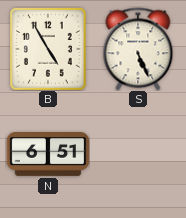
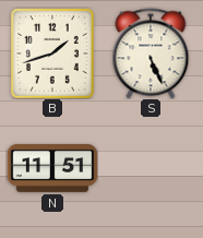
B: 4:55 -> 1:42
N: 6:51 -> 11:51
